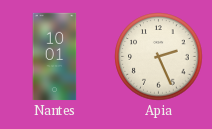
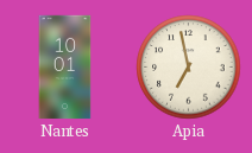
Apia: 2:26 -> 6:58
